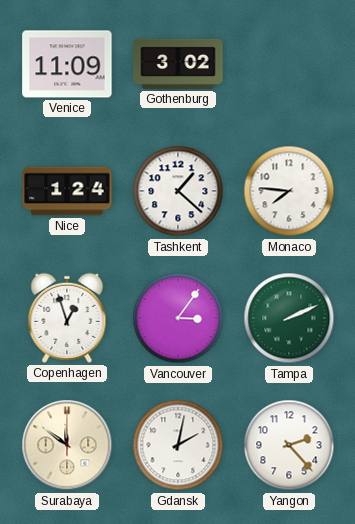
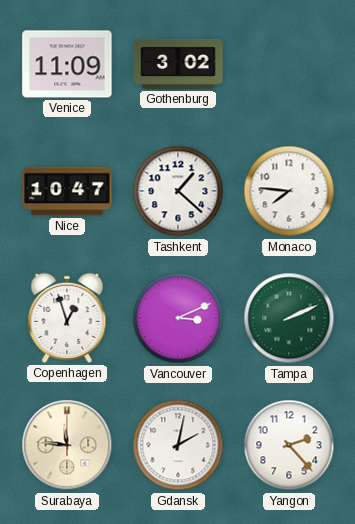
Nice: 1:24 -> 10:47
Vancouver: 3:06 -> 3:11
Surabaya: 11:51 -> 11:46
